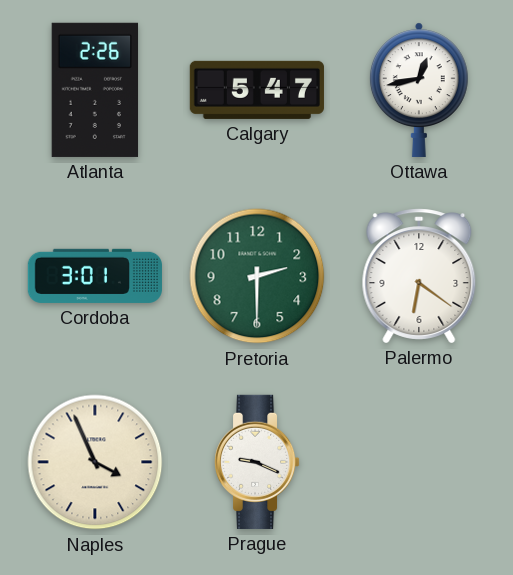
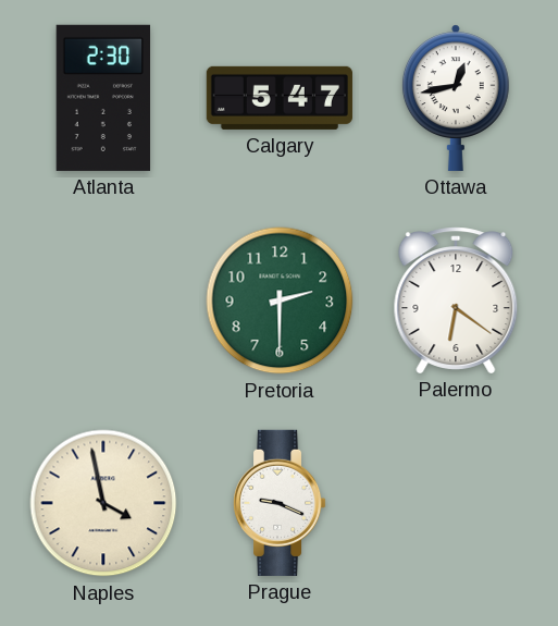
Atlanta: 2:26 -> 2:30
Cordoba: 3:01 -> none
Naples: 3:56 -> 3:58
